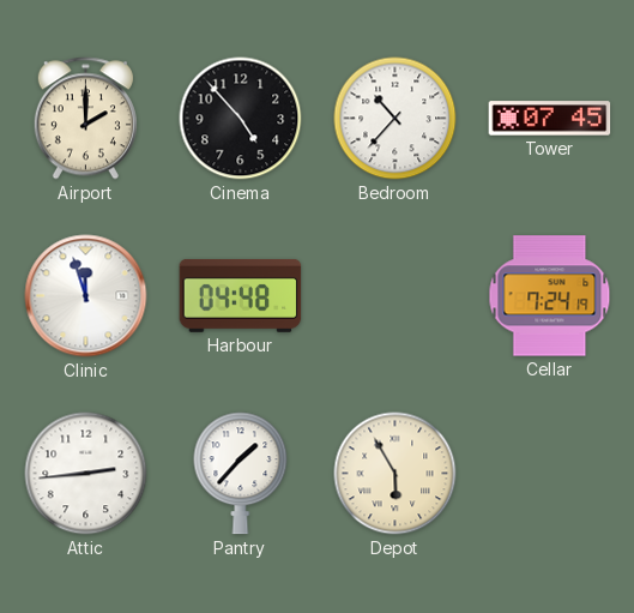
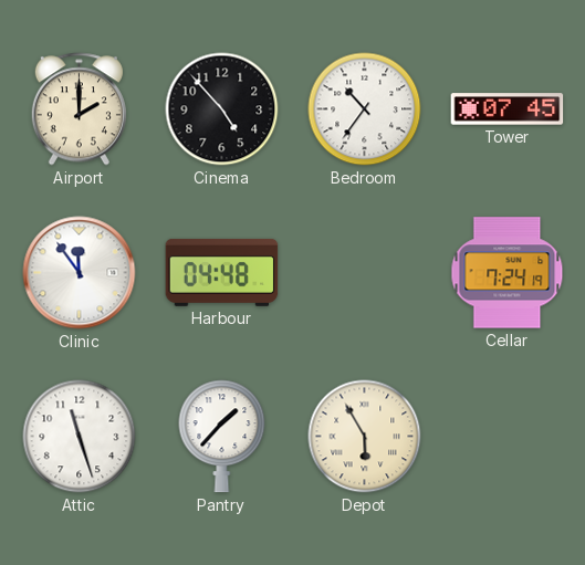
Bedroom: 10:37 -> 10:36
Clinic: 11:57 -> 11:54
Attic: 2:44 -> 11:27
